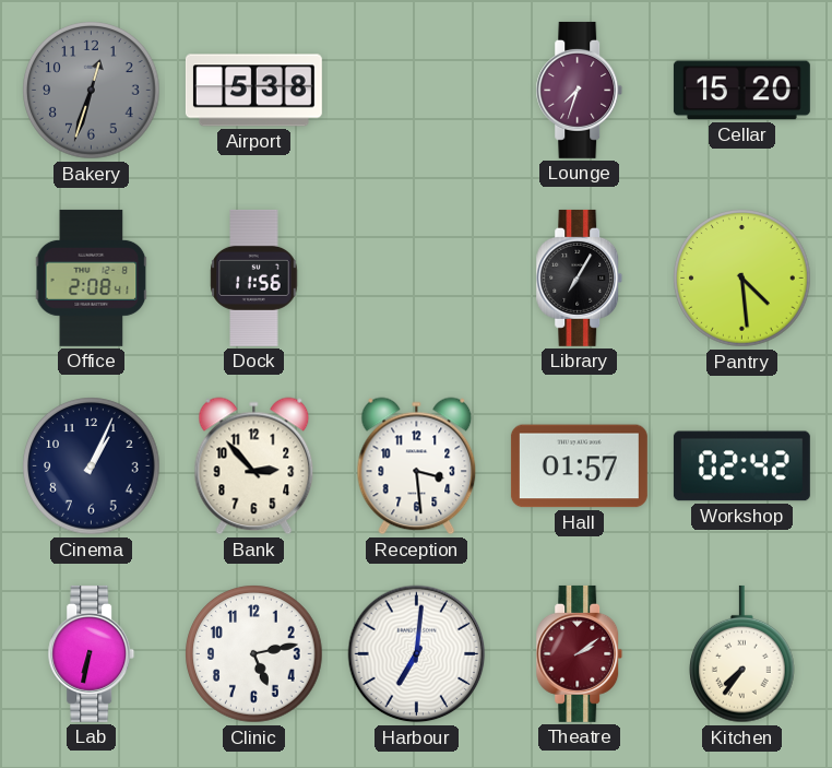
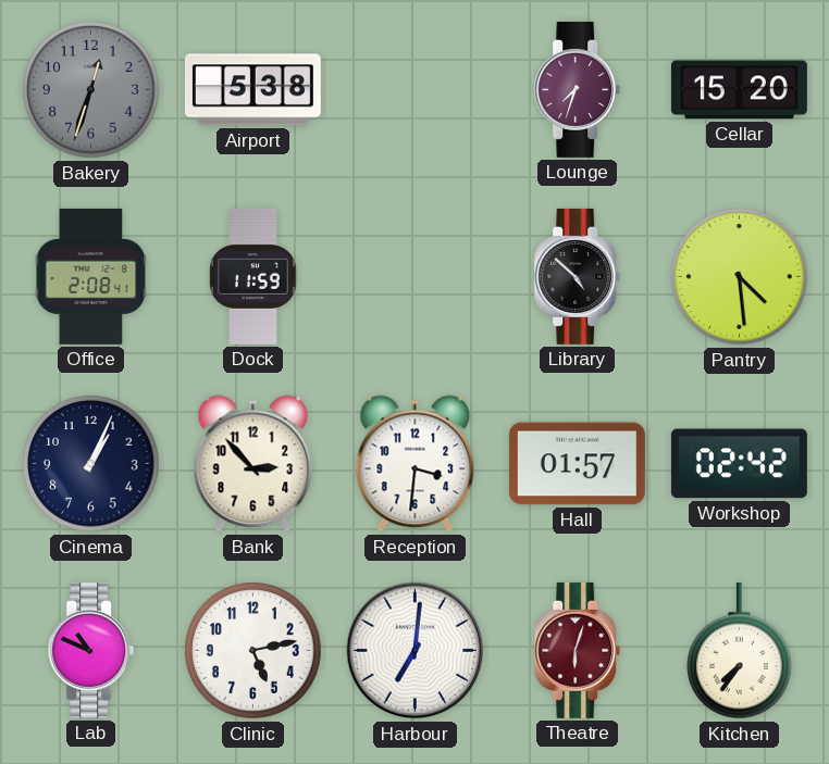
Dock: 11:56 -> 11:59
Library: 7:05 -> 4:52
Reception: 3:29 -> 3:31
Lab: 6:32 -> 10:49
Theatre: 2:09 -> 6:03
